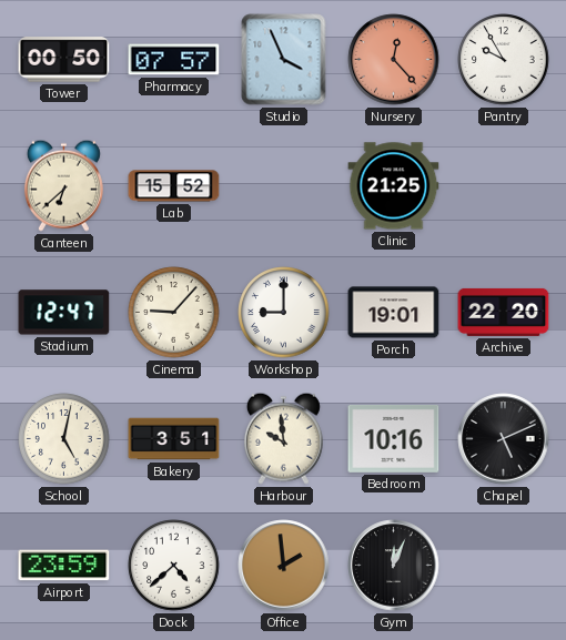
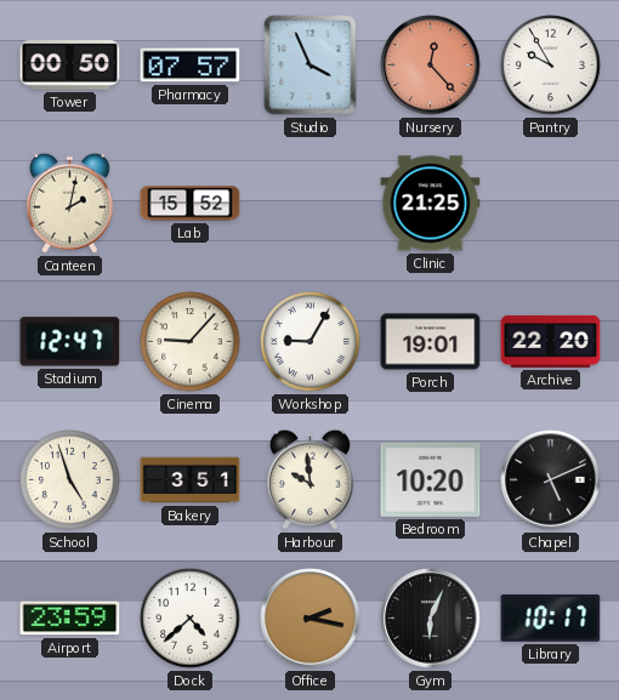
Canteen: 6:38 -> 2:02
Workshop: 9:00 -> 9:05
School: 5:02 -> 4:57
Bedroom: 10:16 -> 10:20
Office: 1:59 -> 2:17
Gym: 12:04 -> 6:04
Library: none -> 10:17
